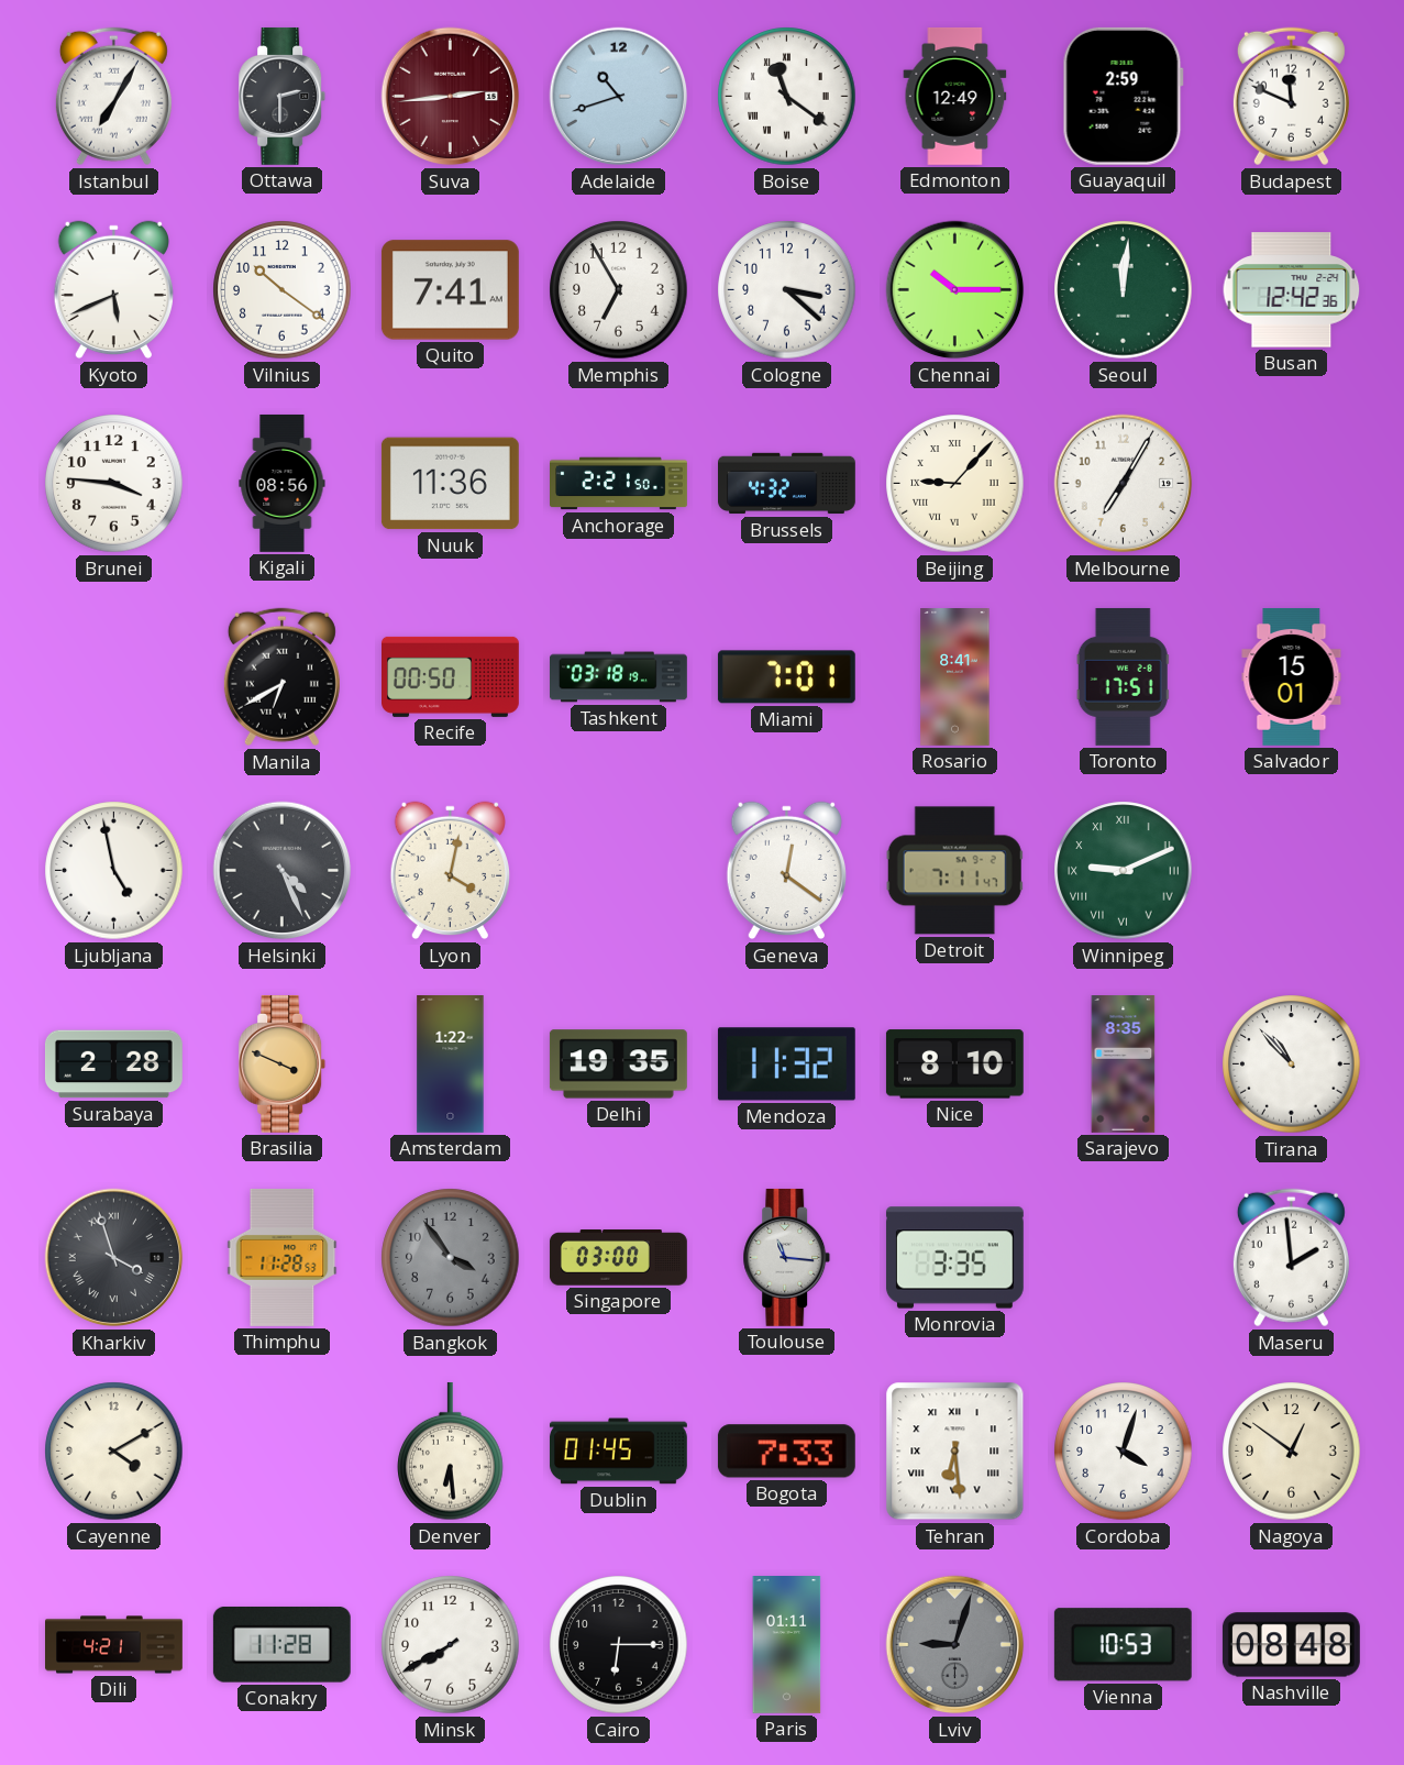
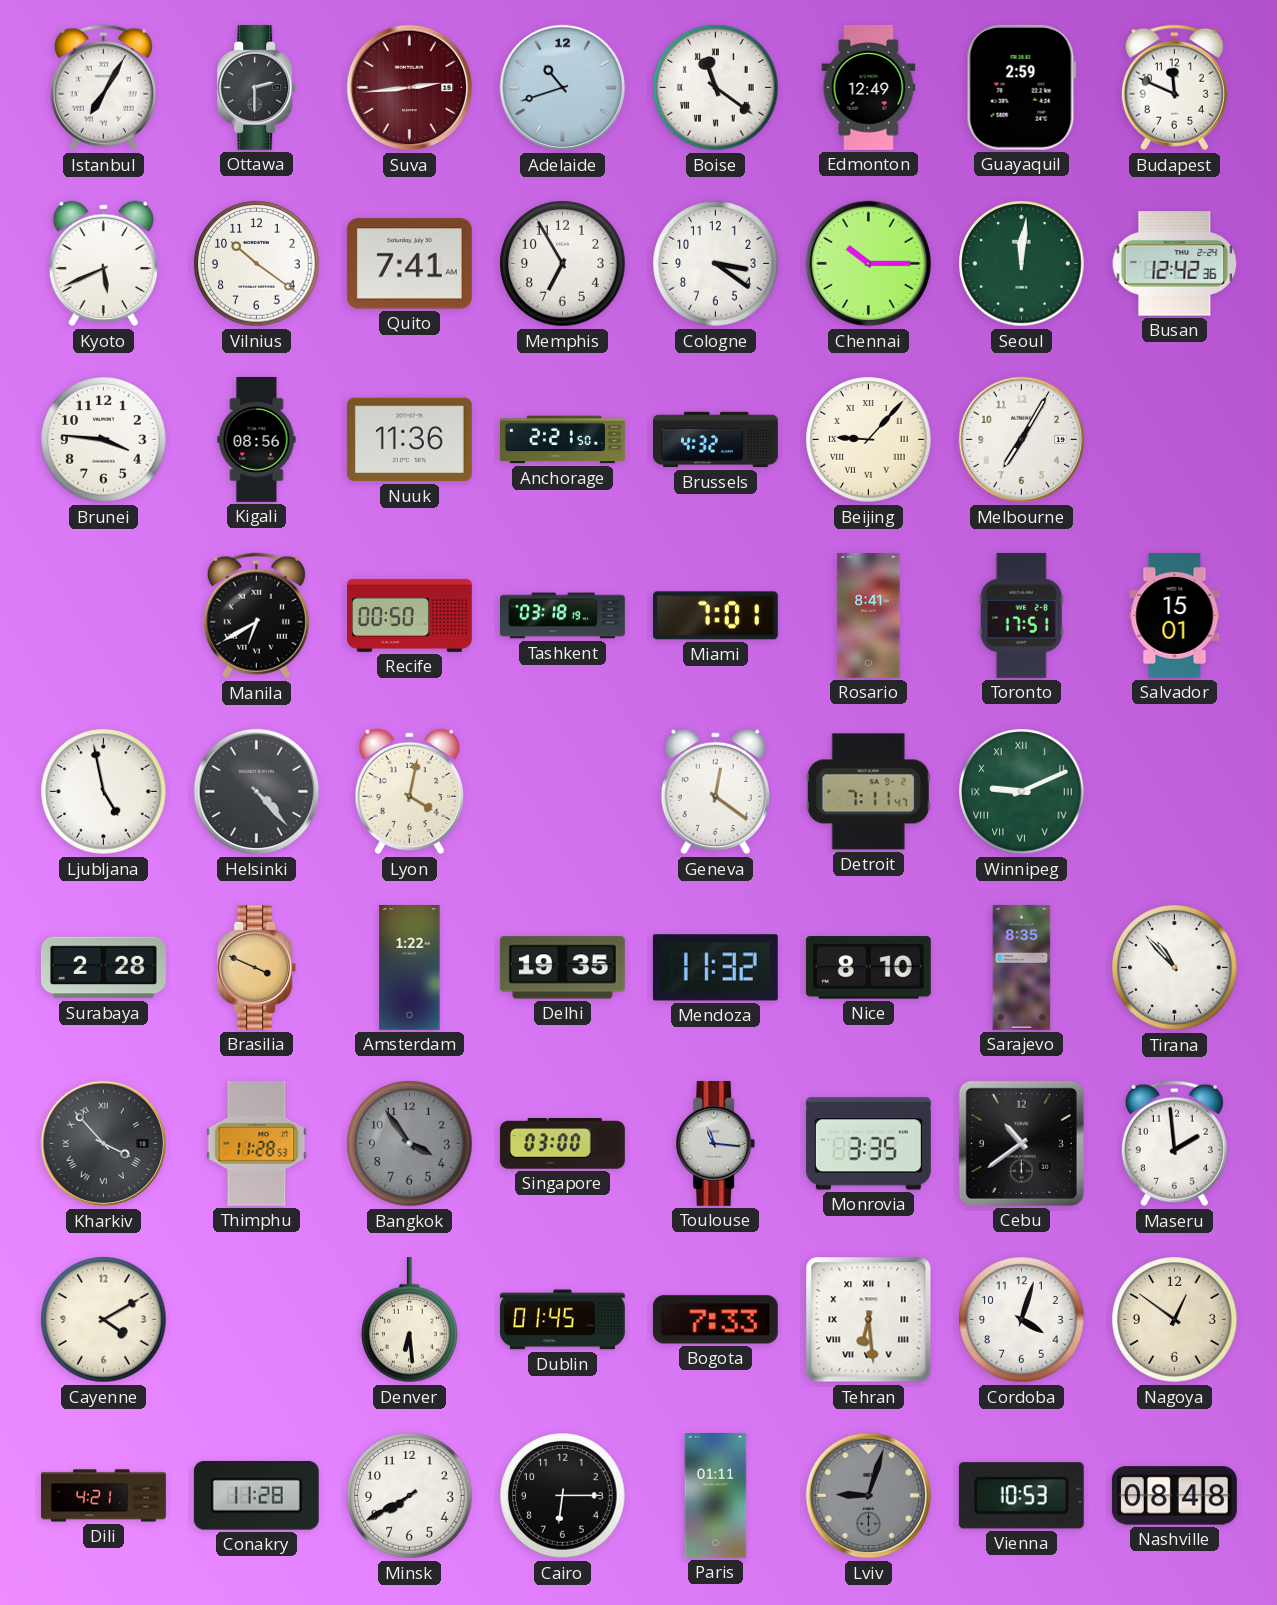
Cologne: 3:22 -> 3:21
Helsinki: 4:26 -> 4:23
Kharkiv: 3:57 -> 3:53
Cebu: none -> 10:39
